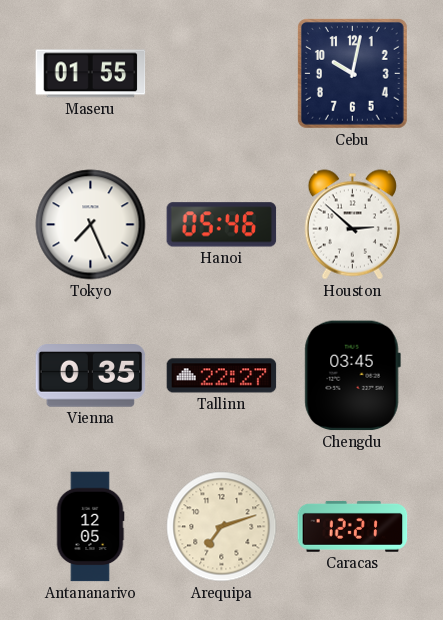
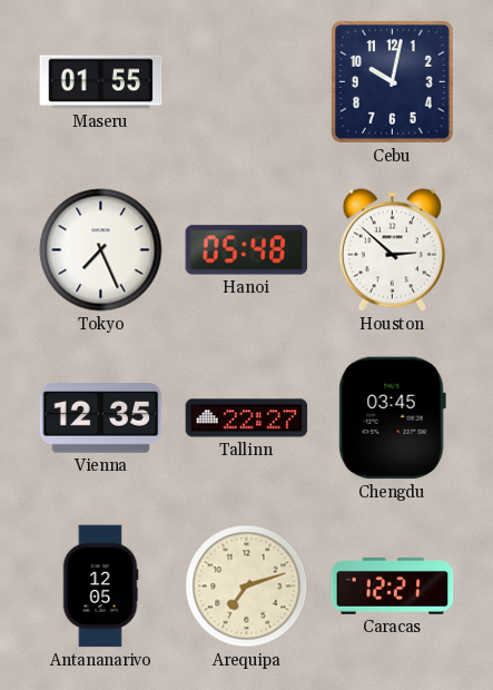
Hanoi: 05:46 -> 05:48
Vienna: 0:35 -> 12:35
